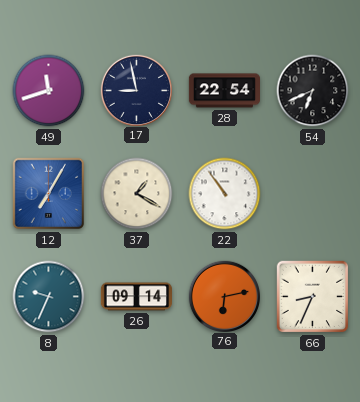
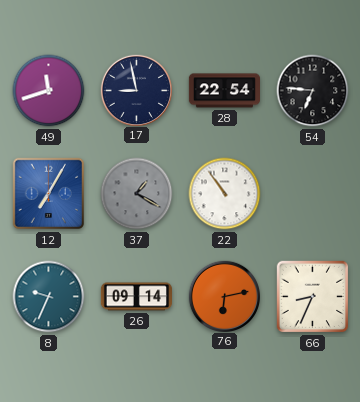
54: 6:41 -> 6:46
37 dial: cream -> grey
